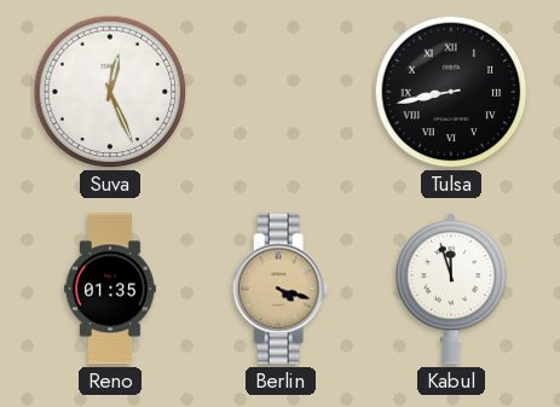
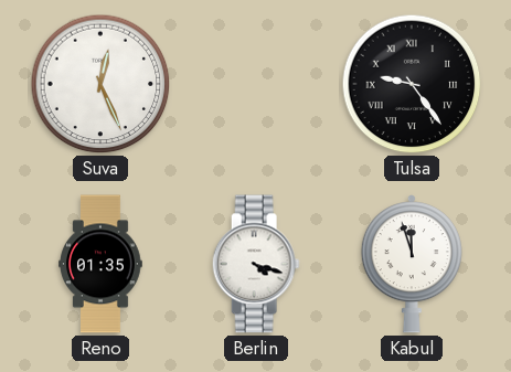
Tulsa: 8:43 -> 9:24
Berlin dial: champagne -> white
